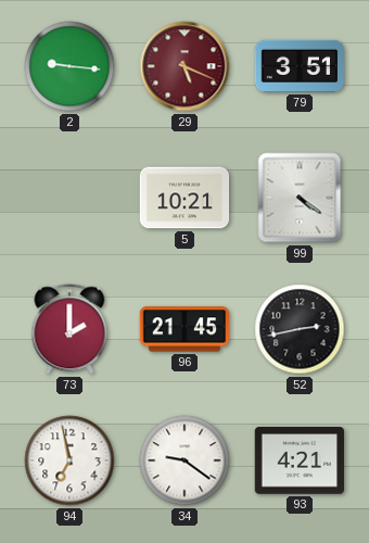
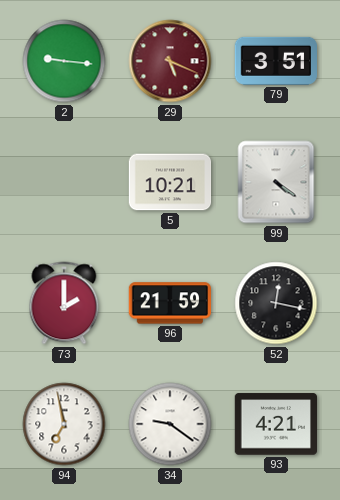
96: 21:45 -> 21:59
52: 2:43 -> 12:17
